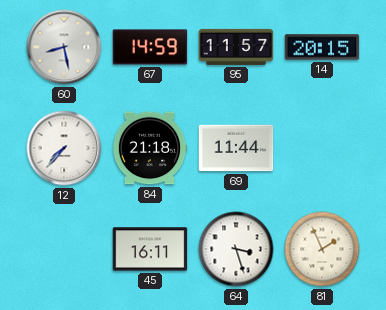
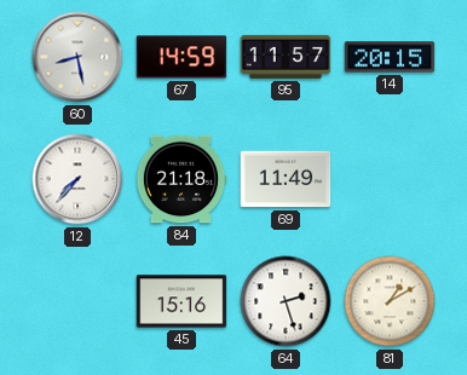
69: 11:44 -> 11:49
45: 16:11 -> 15:16
64: 3:27 -> 2:27
81: 1:56 -> 1:10
